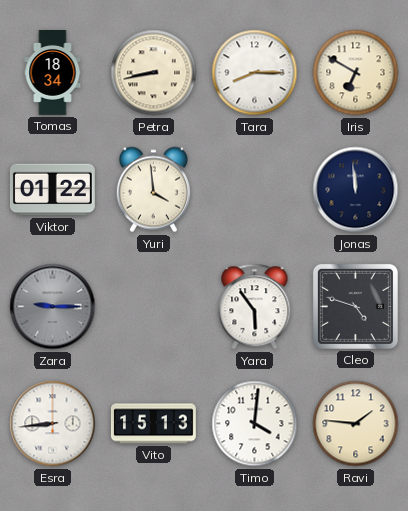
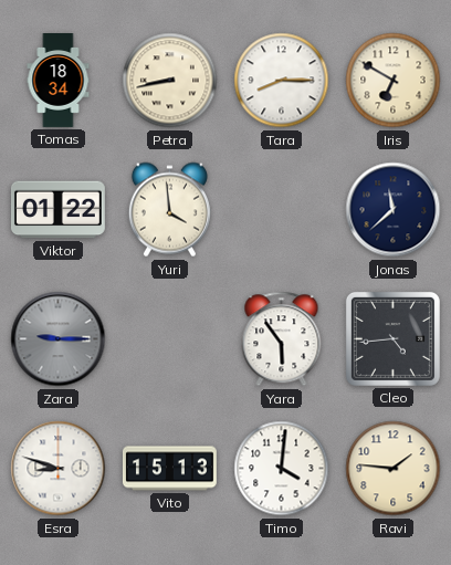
Jonas: 11:59 -> 11:38
Cleo: 4:48 -> 4:44
Esra: 8:44 -> 8:48
